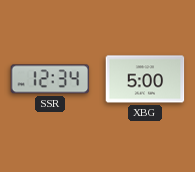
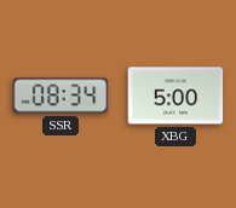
SSR: 12:34 -> 08:34
